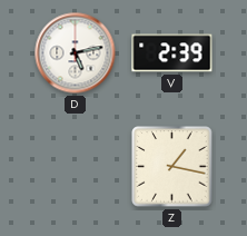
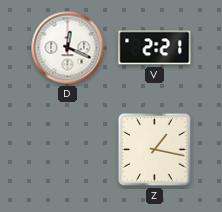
D: 5:13 -> 12:19
V: 2:39 -> 2:21
